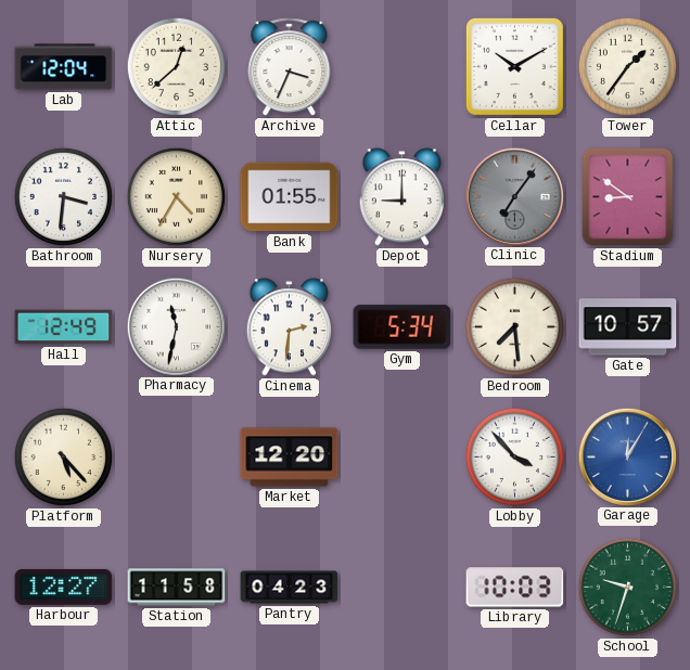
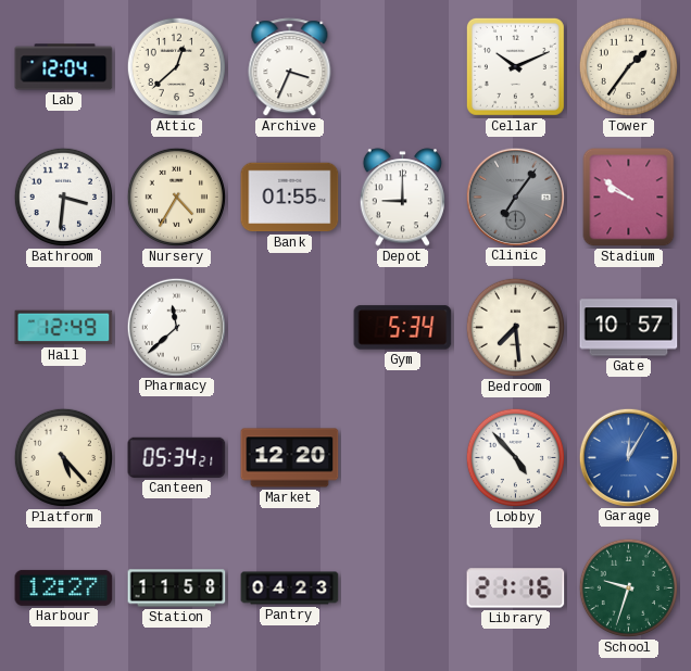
Cellar: 10:10 -> 10:11
Stadium: 8:51 -> 9:51
Pharmacy: 11:32 -> 11:38
Cinema: 2:31 -> none
Canteen: none -> 05:34
Lobby: 3:53 -> 4:53
Library: 10:03 -> 21:16
